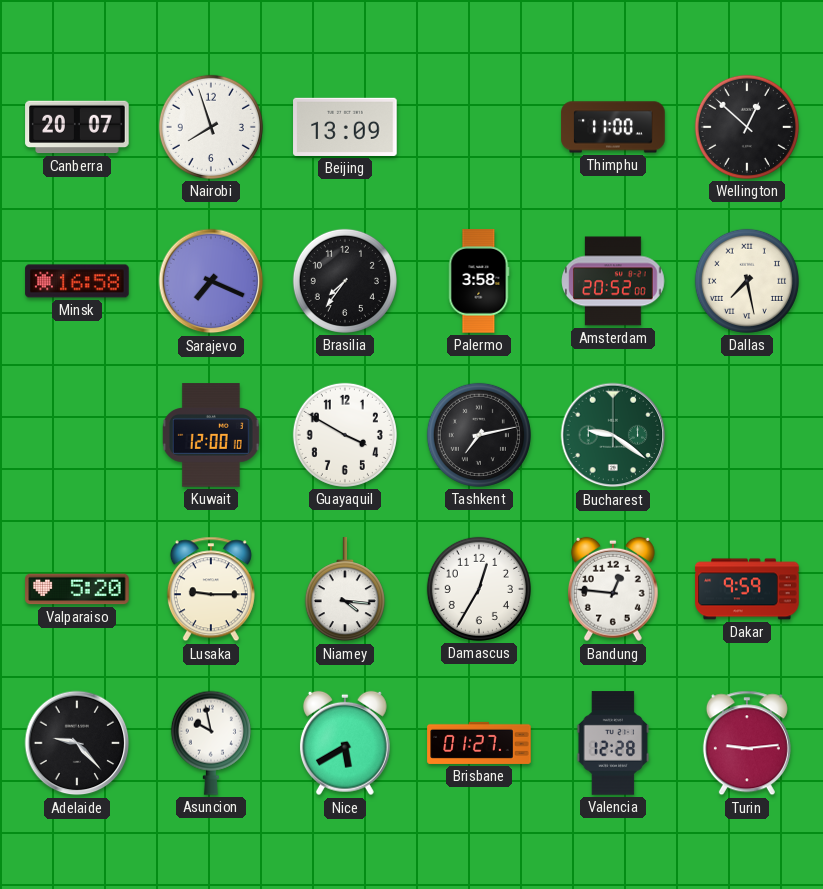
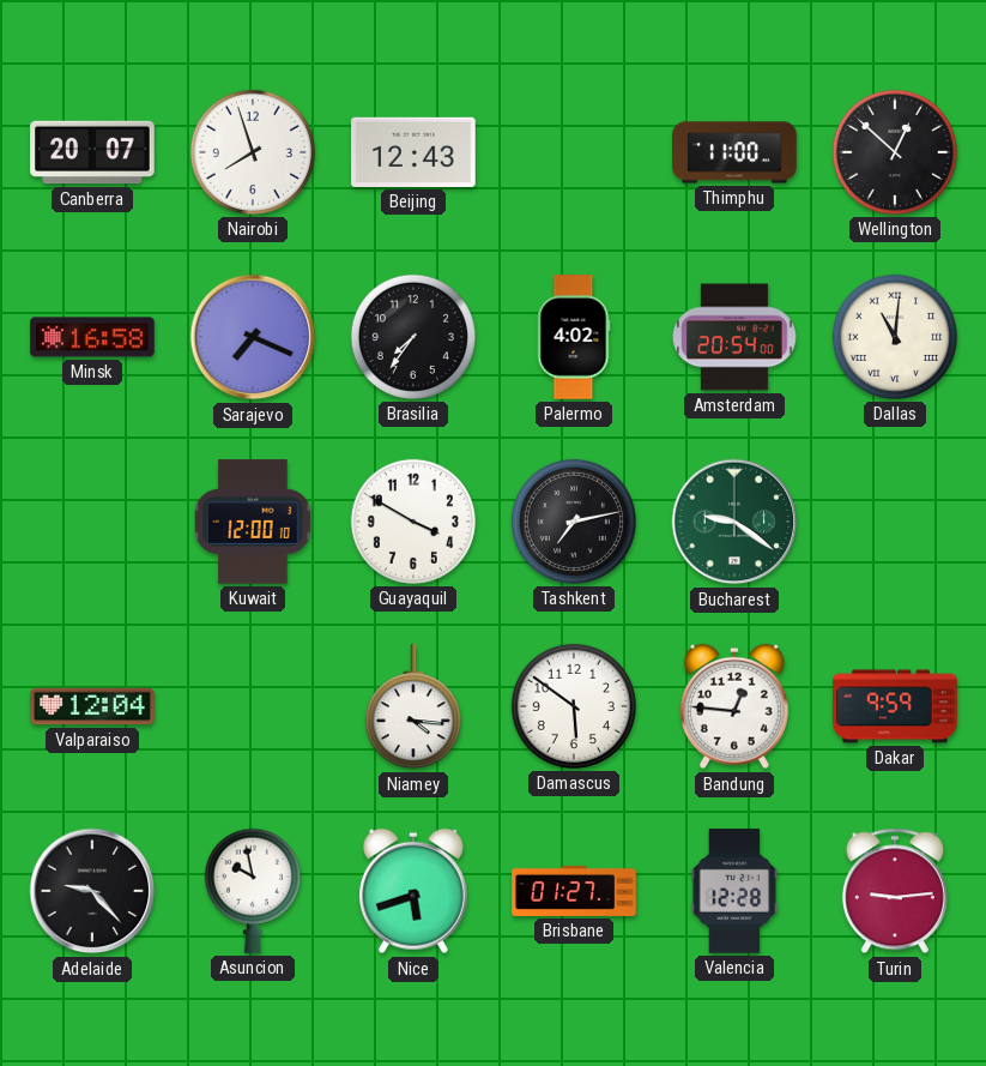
Beijing: 13:09 -> 12:43
Palermo: 3:58 -> 4:02
Amsterdam: 20:52 -> 20:54
Dallas: 7:28 -> 11:01
Valparaiso: 5:20 -> 12:04
Lusaka: 9:15 -> none
Damascus: 12:35 -> 5:51
Nice: 5:40 -> 5:42
